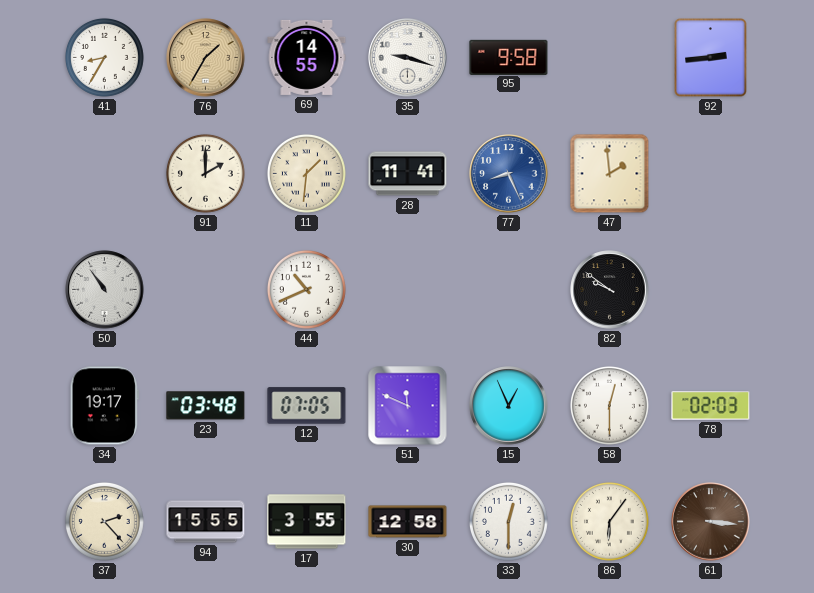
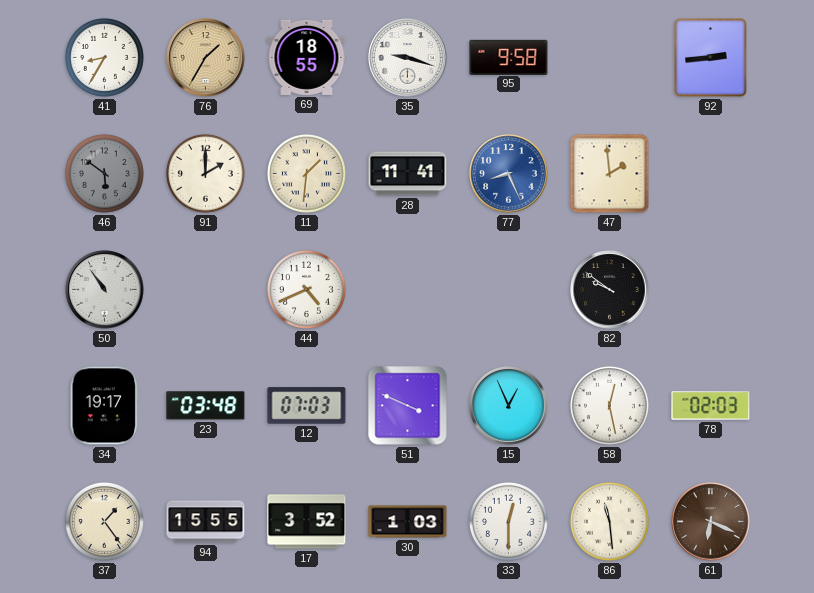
69: 14:55 -> 18:55
46: none -> 5:51
44: 10:41 -> 4:41
12: 07:05 -> 07:03
51: 11:49 -> 3:49
58: 12:30 -> 12:28
37: 2:23 -> 1:24
17: 3:55 -> 3:52
30: 12:58 -> 1:03
86: 6:06 -> 11:29
61: 3:16 -> 6:19
